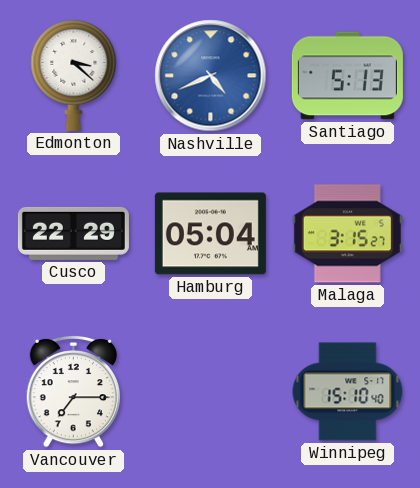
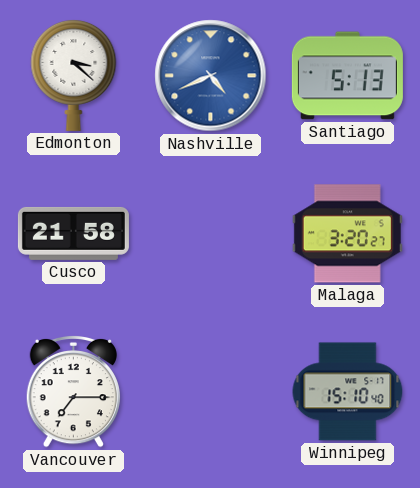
Cusco: 22:29 -> 21:58
Hamburg: 05:04 -> none
Malaga: 3:15 -> 3:20
